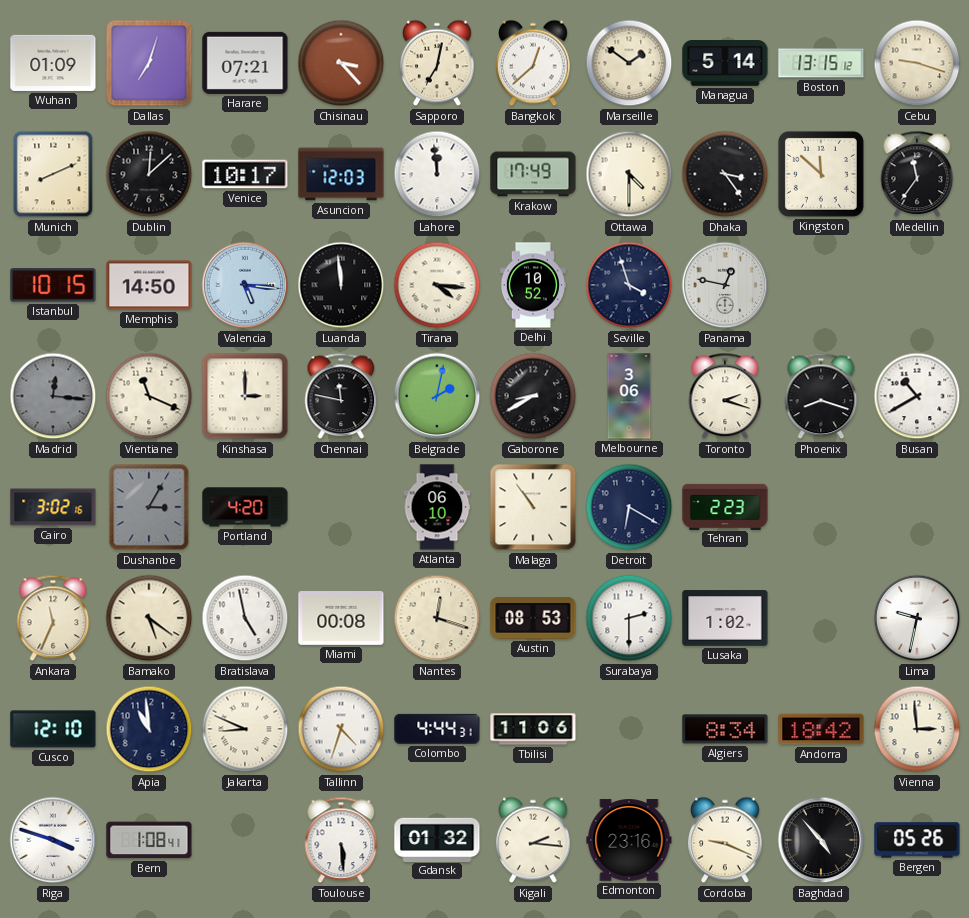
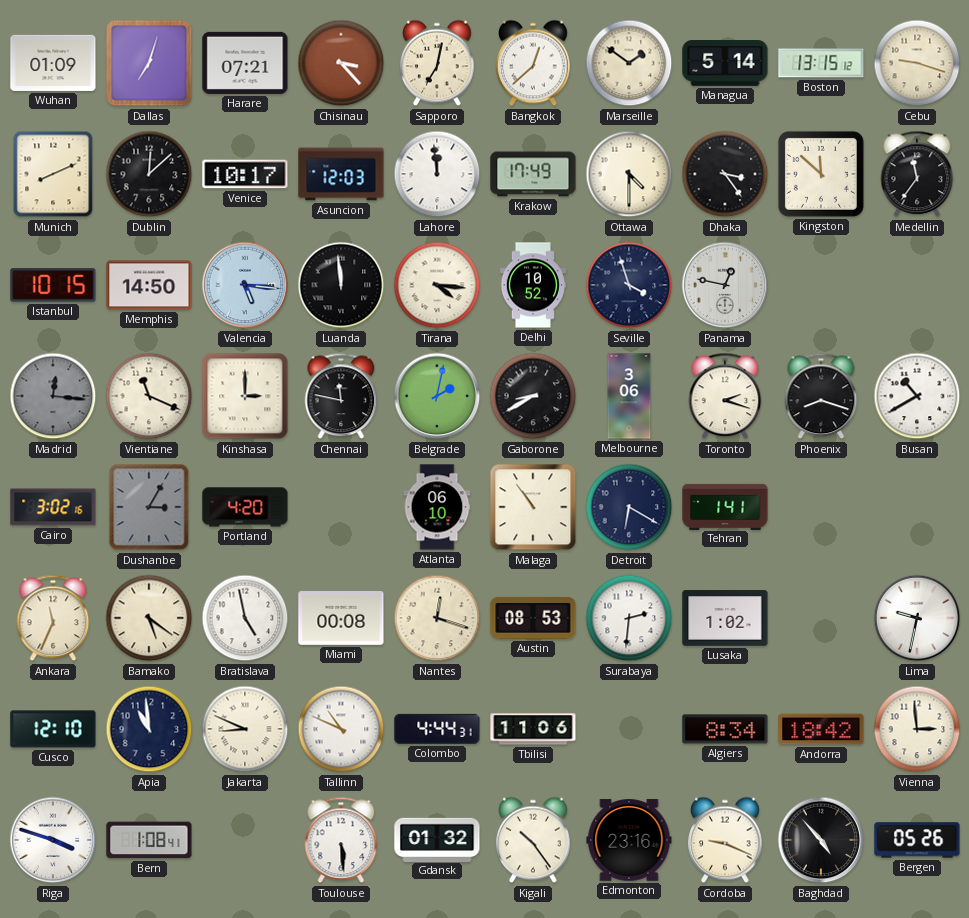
Tehran: 2:23 -> 1:41
Surabaya: 2:30 -> 2:31
Tallinn: 4:33 -> 10:49
Kigali: 2:16 -> 10:24
